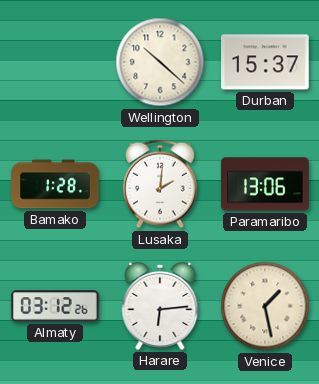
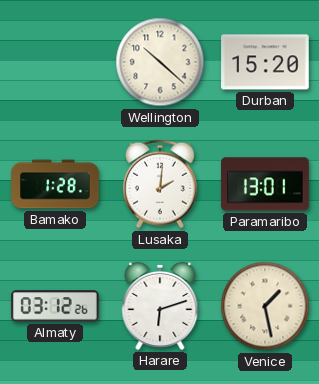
Durban: 15:37 -> 15:20
Paramaribo: 13:06 -> 13:01
Harare: 6:14 -> 6:12
